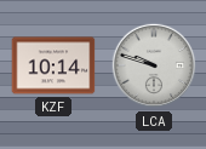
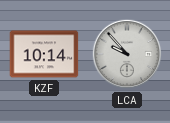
LCA: 9:48 -> 9:53
